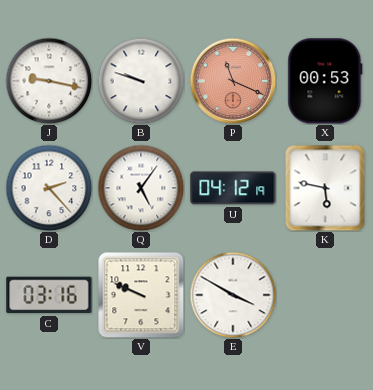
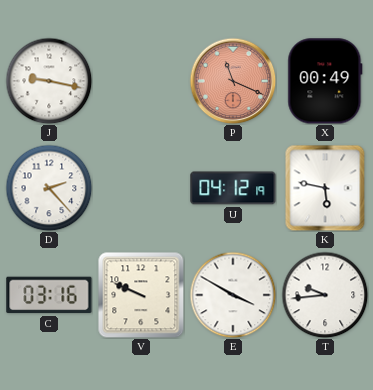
B: 9:48 -> none
X: 00:53 -> 00:49
Q: 5:06 -> none
T: none -> 9:44
